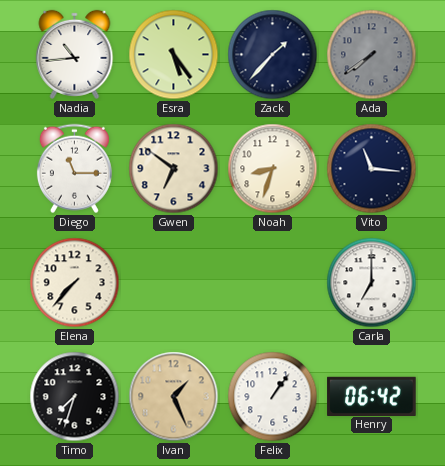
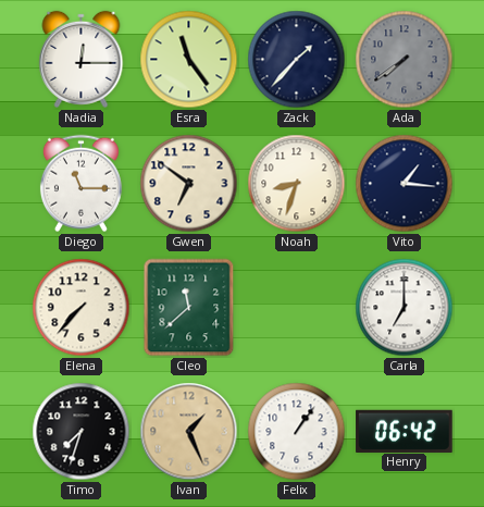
Nadia: 10:44 -> 12:15
Esra: 5:24 -> 11:24
Vito: 11:16 -> 1:16
Cleo: none -> 11:38
